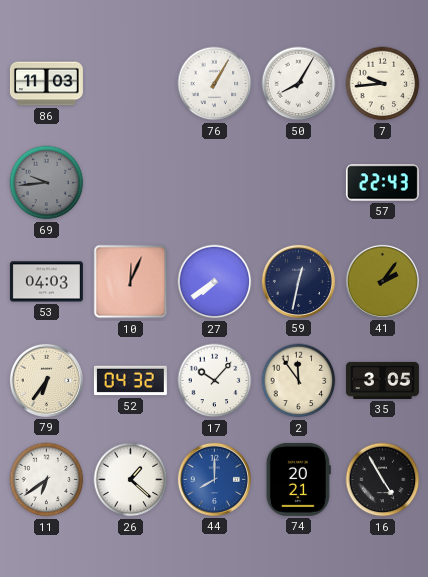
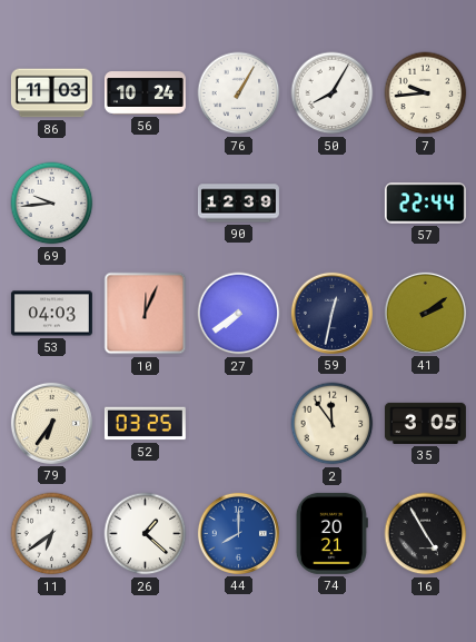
56: none -> 10:24
69 dial: grey -> white
90: none -> 12:39
57: 22:43 -> 22:44
41: 2:06 -> 2:09
52: 04:32 -> 03:25
17: 10:07 -> none
